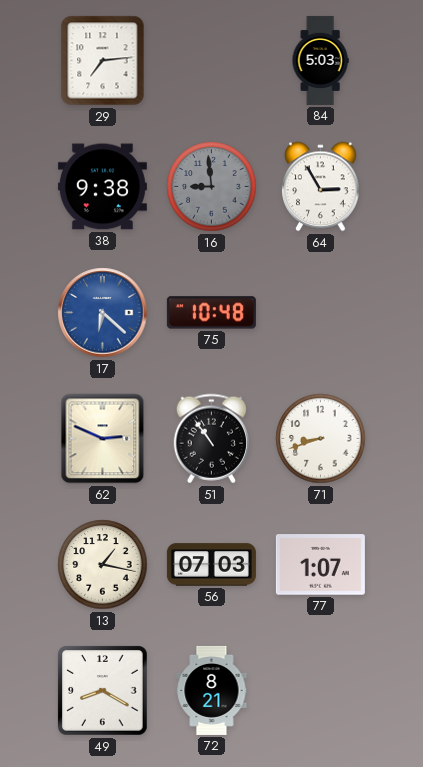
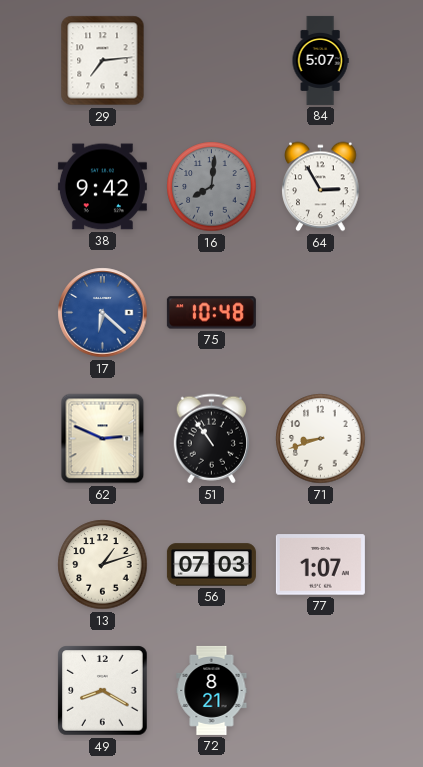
84: 5:03 -> 5:07
38: 9:38 -> 9:42
16: 8:59 -> 8:01
13: 1:17 -> 1:12
